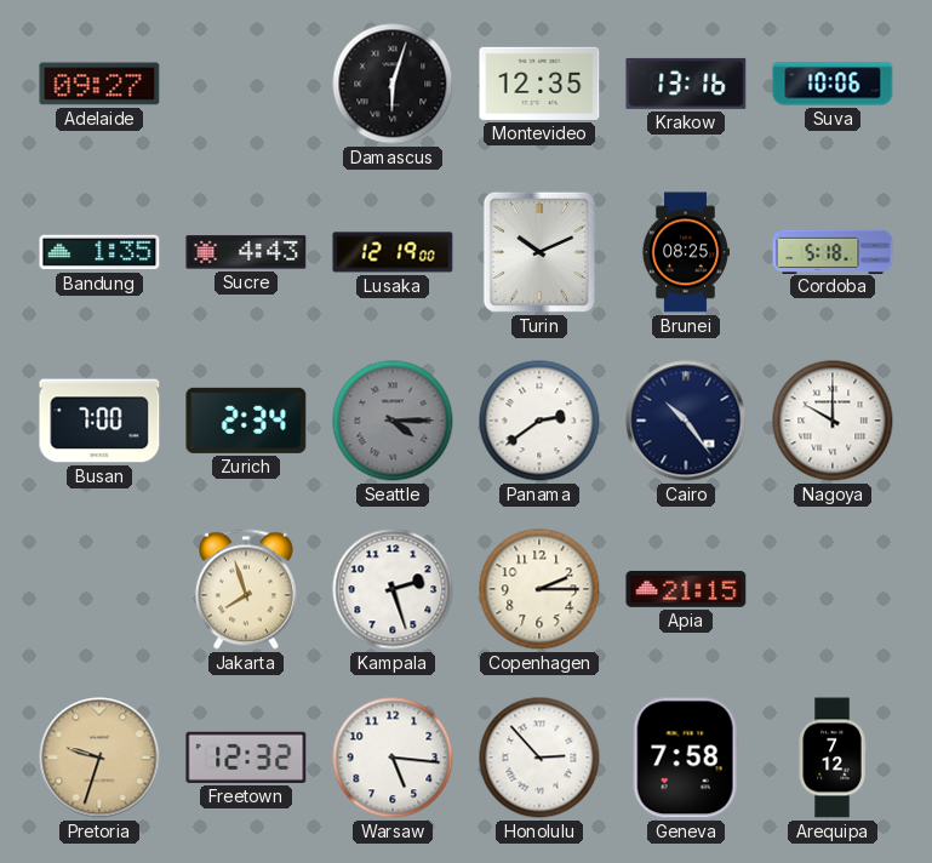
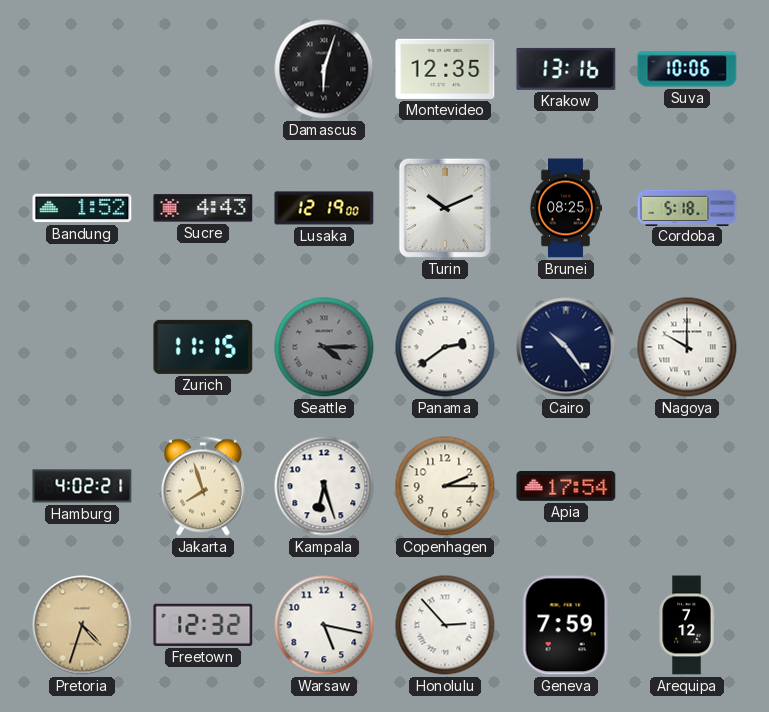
Adelaide: 09:27 -> none
Bandung: 1:35 -> 1:52
Busan: 7:00 -> none
Zurich: 2:34 -> 11:15
Hamburg: none -> 4:02
Kampala: 2:27 -> 6:27
Apia: 21:15 -> 17:54
Pretoria: 9:33 -> 4:33
Warsaw: 5:16 -> 5:17
Geneva: 7:58 -> 7:59
